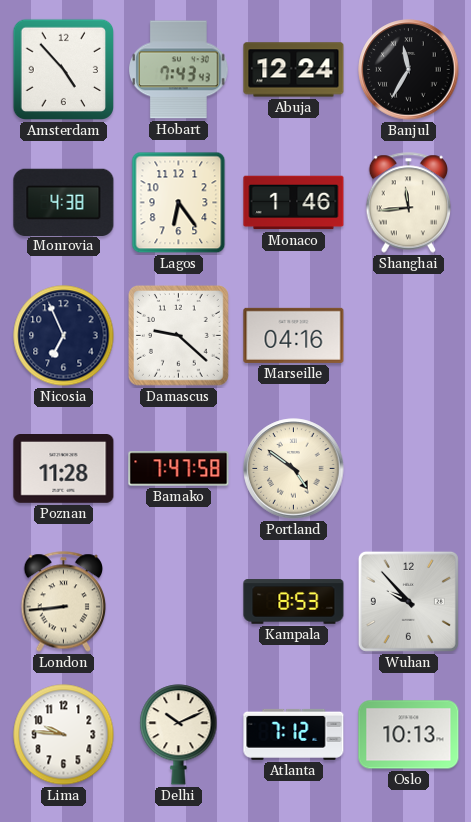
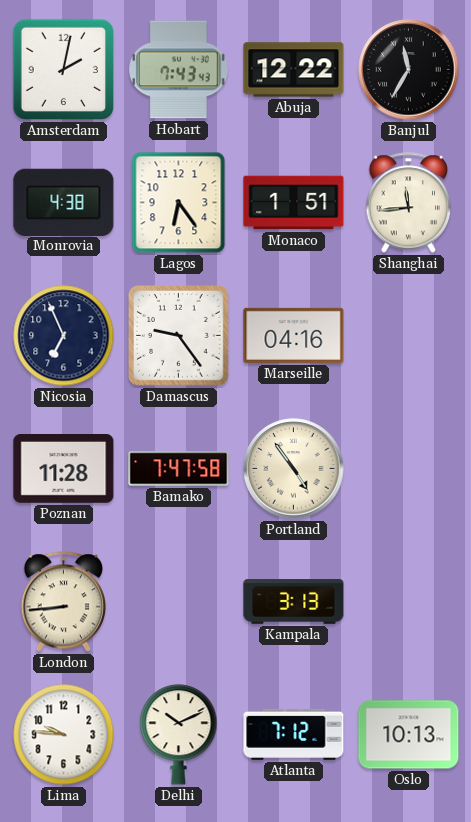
Amsterdam: 4:53 -> 2:02
Abuja: 12:24 -> 12:22
Monaco: 1:46 -> 1:51
Damascus: 9:22 -> 9:24
Portland: 4:51 -> 4:54
Kampala: 8:53 -> 3:13
Wuhan: 9:53 -> none
